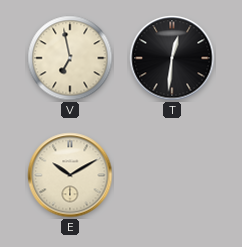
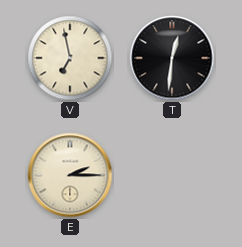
E: 10:10 -> 2:15
